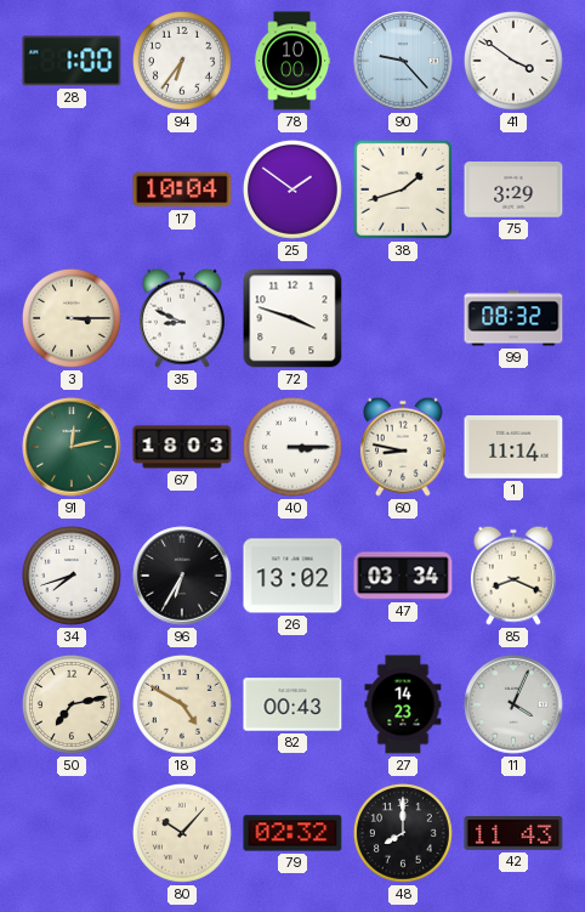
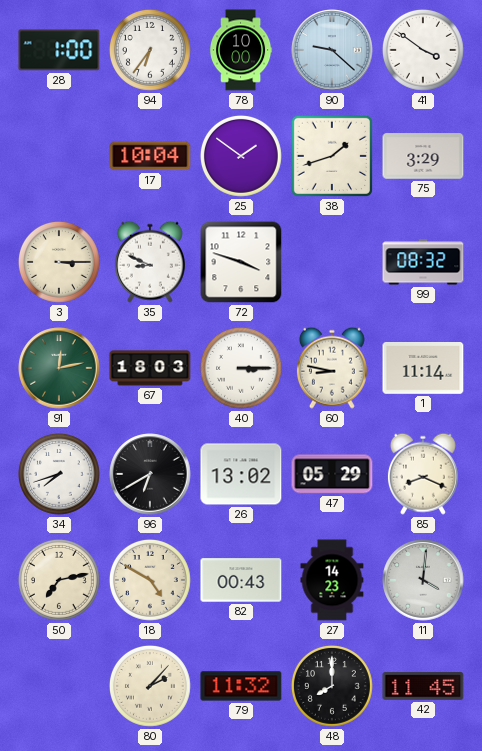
90: 9:23 -> 9:22
96: 6:35 -> 6:40
47: 03:34 -> 05:29
11: 4:04 -> 4:01
80: 10:07 -> 2:07
79: 02:32 -> 11:32
42: 11:43 -> 11:45
